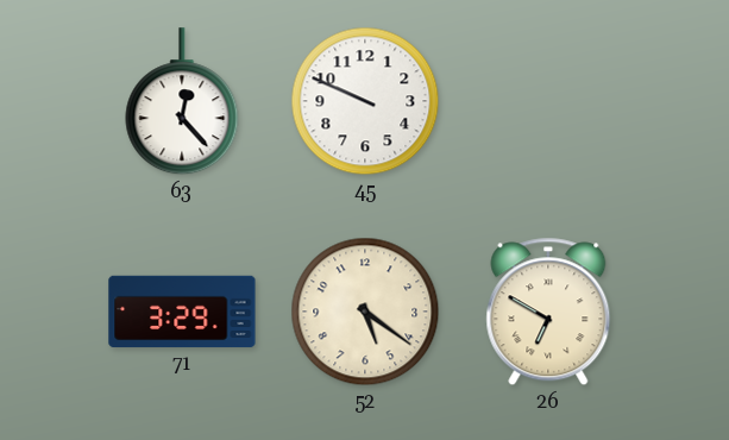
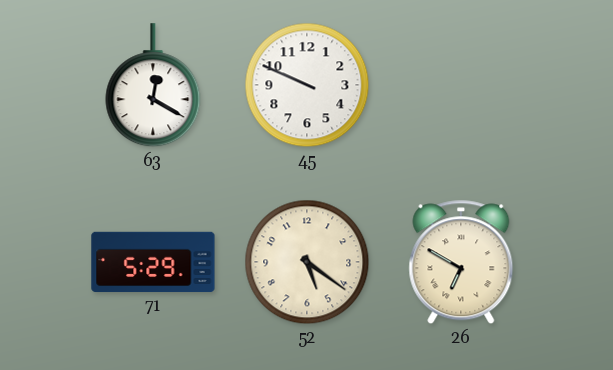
63: 12:23 -> 12:20
71: 3:29 -> 5:29
